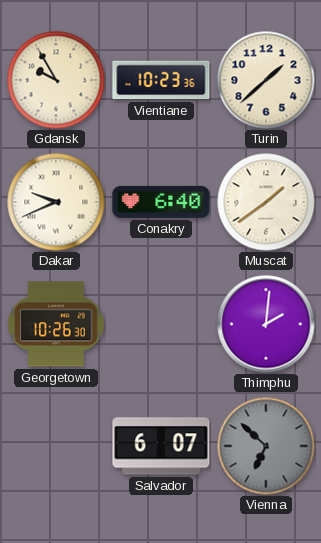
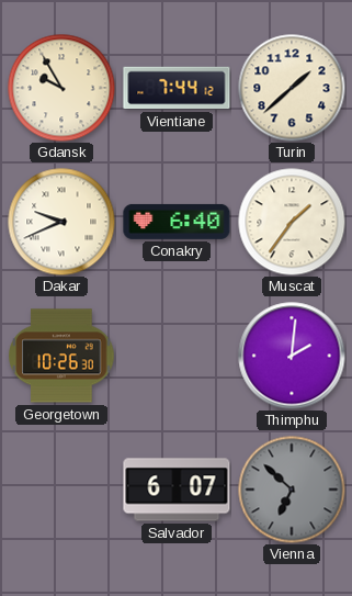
Vientiane: 10:23 -> 7:44
Muscat: 1:39 -> 1:36
